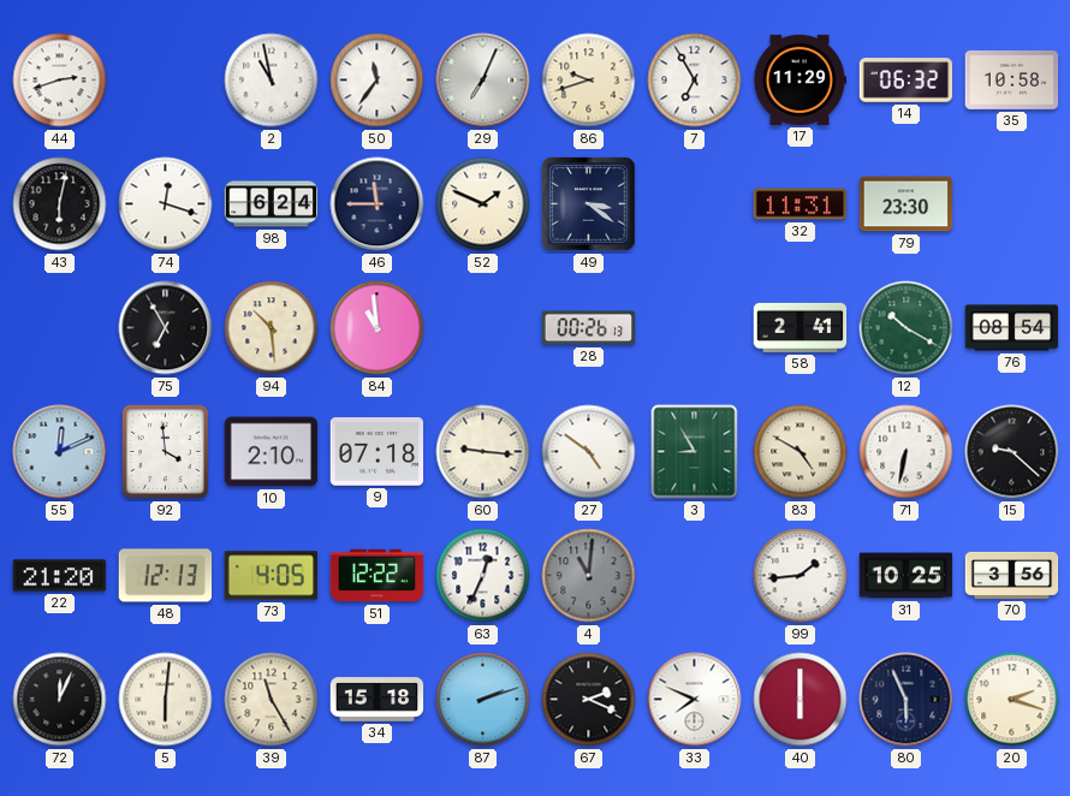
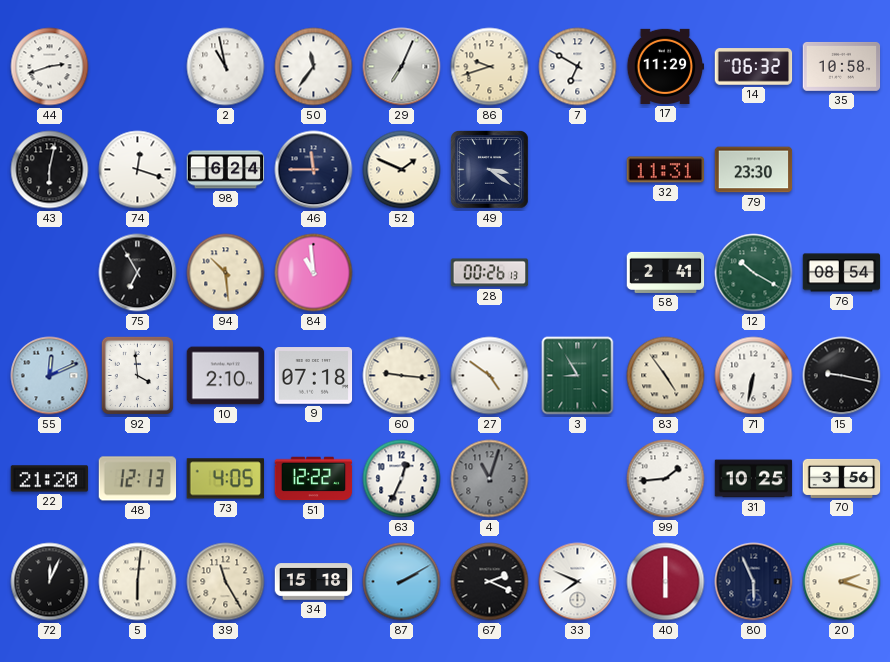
7: 6:55 -> 6:50
83: 4:50 -> 4:54
15: 9:22 -> 9:17
4: 11:01 -> 11:03
87: 2:12 -> 2:10
